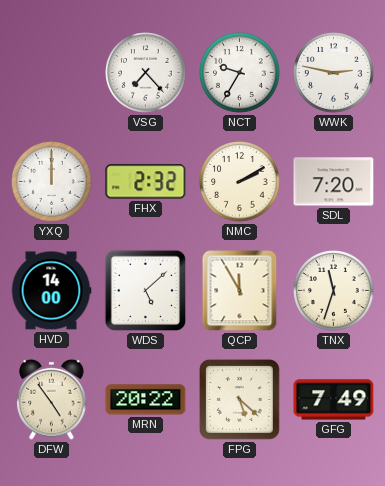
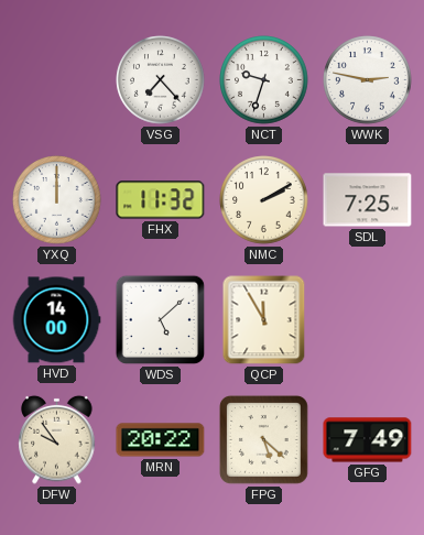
NCT: 9:35 -> 9:33
FHX: 2:32 -> 11:32
SDL: 7:20 -> 7:25
TNX: 11:33 -> none
DFW: 4:54 -> 9:54
